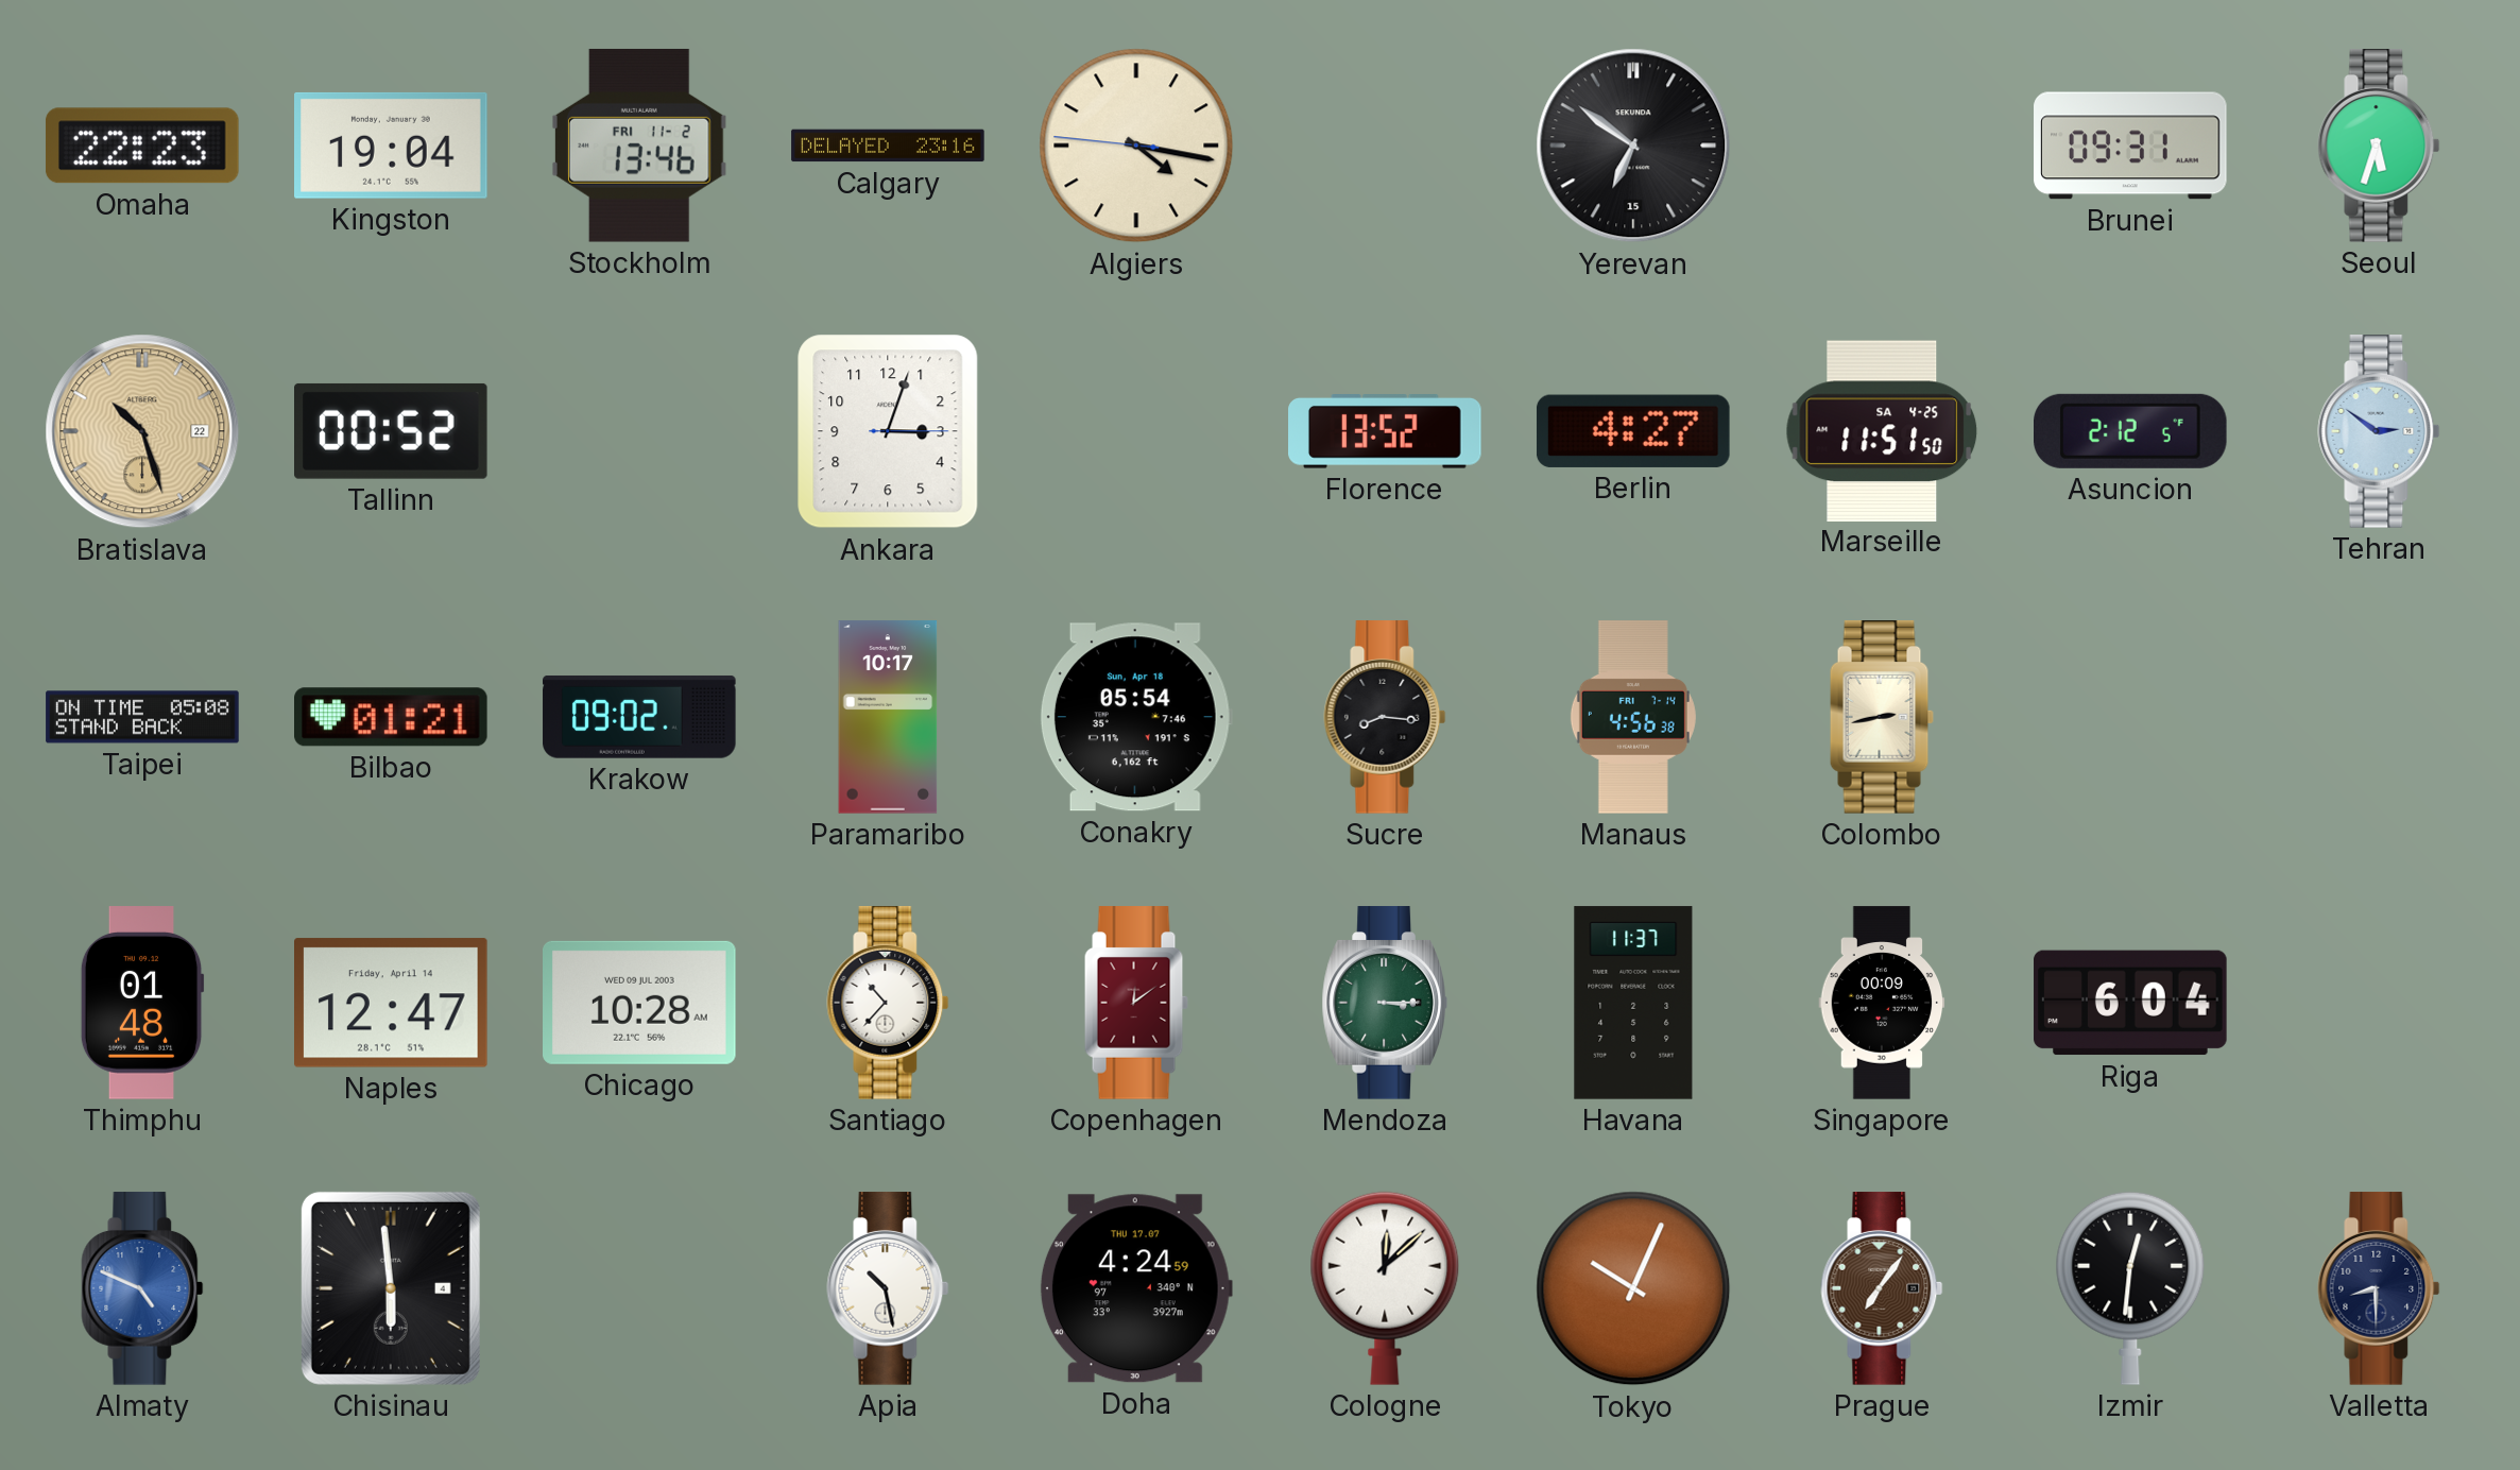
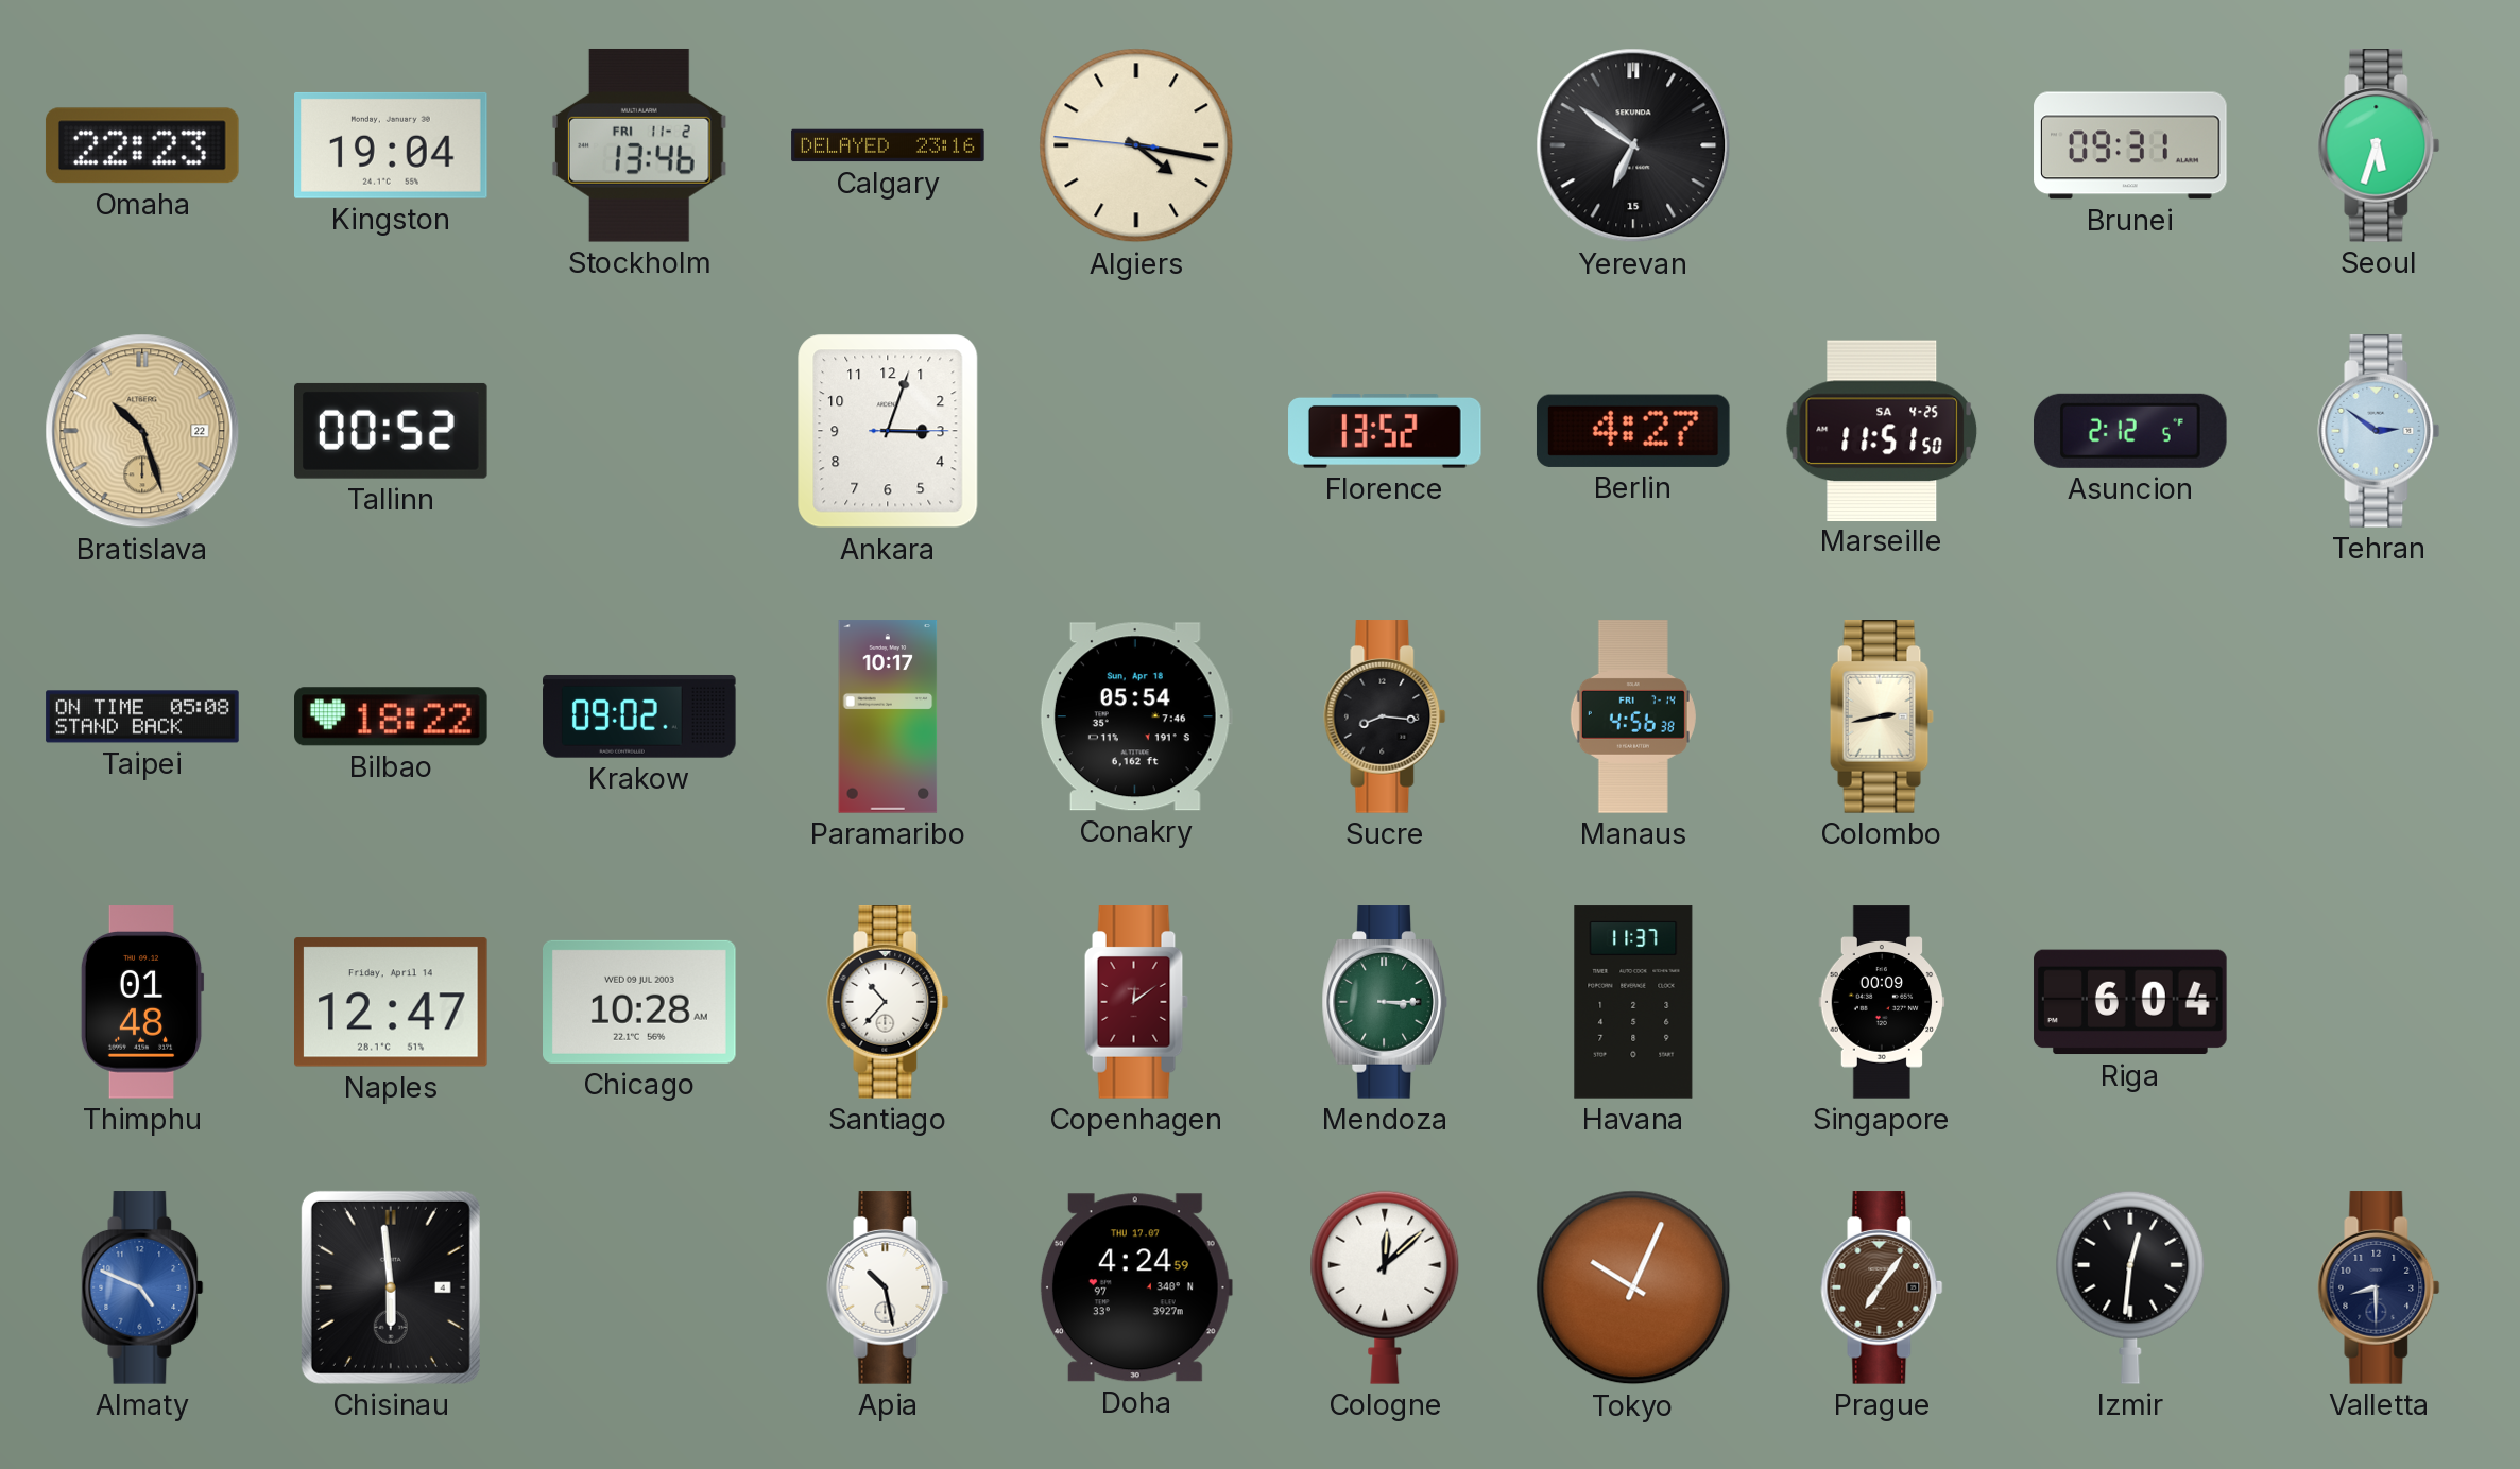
Bilbao: 01:21 -> 18:22
